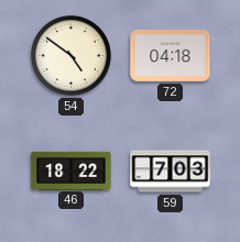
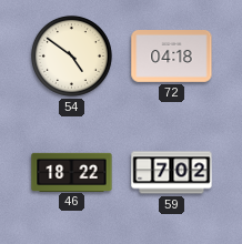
59: 7:03 -> 7:02
